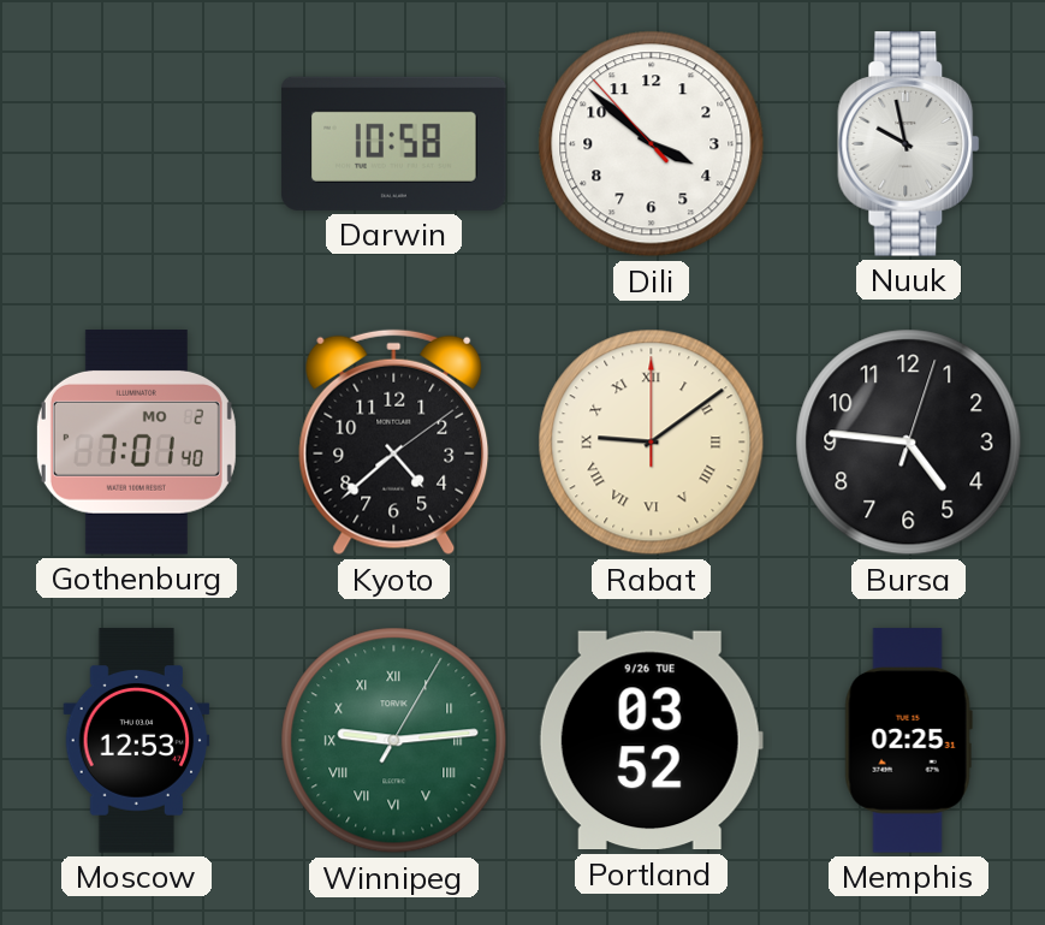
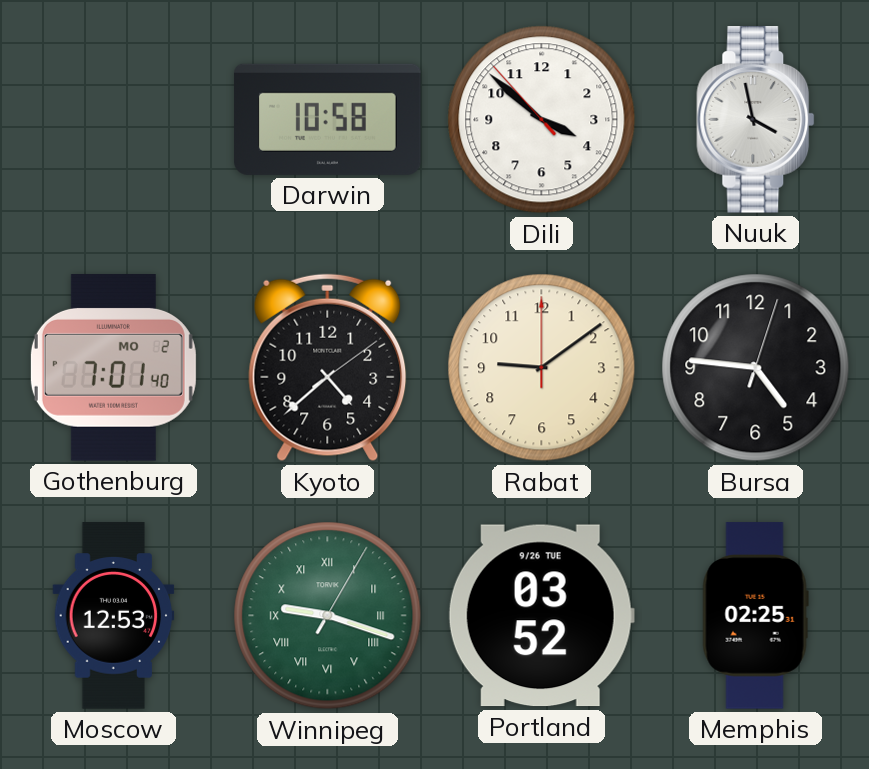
Nuuk: 9:58 -> 3:58
Rabat numerals: Roman -> Arabic
Winnipeg: 9:14 -> 9:18
